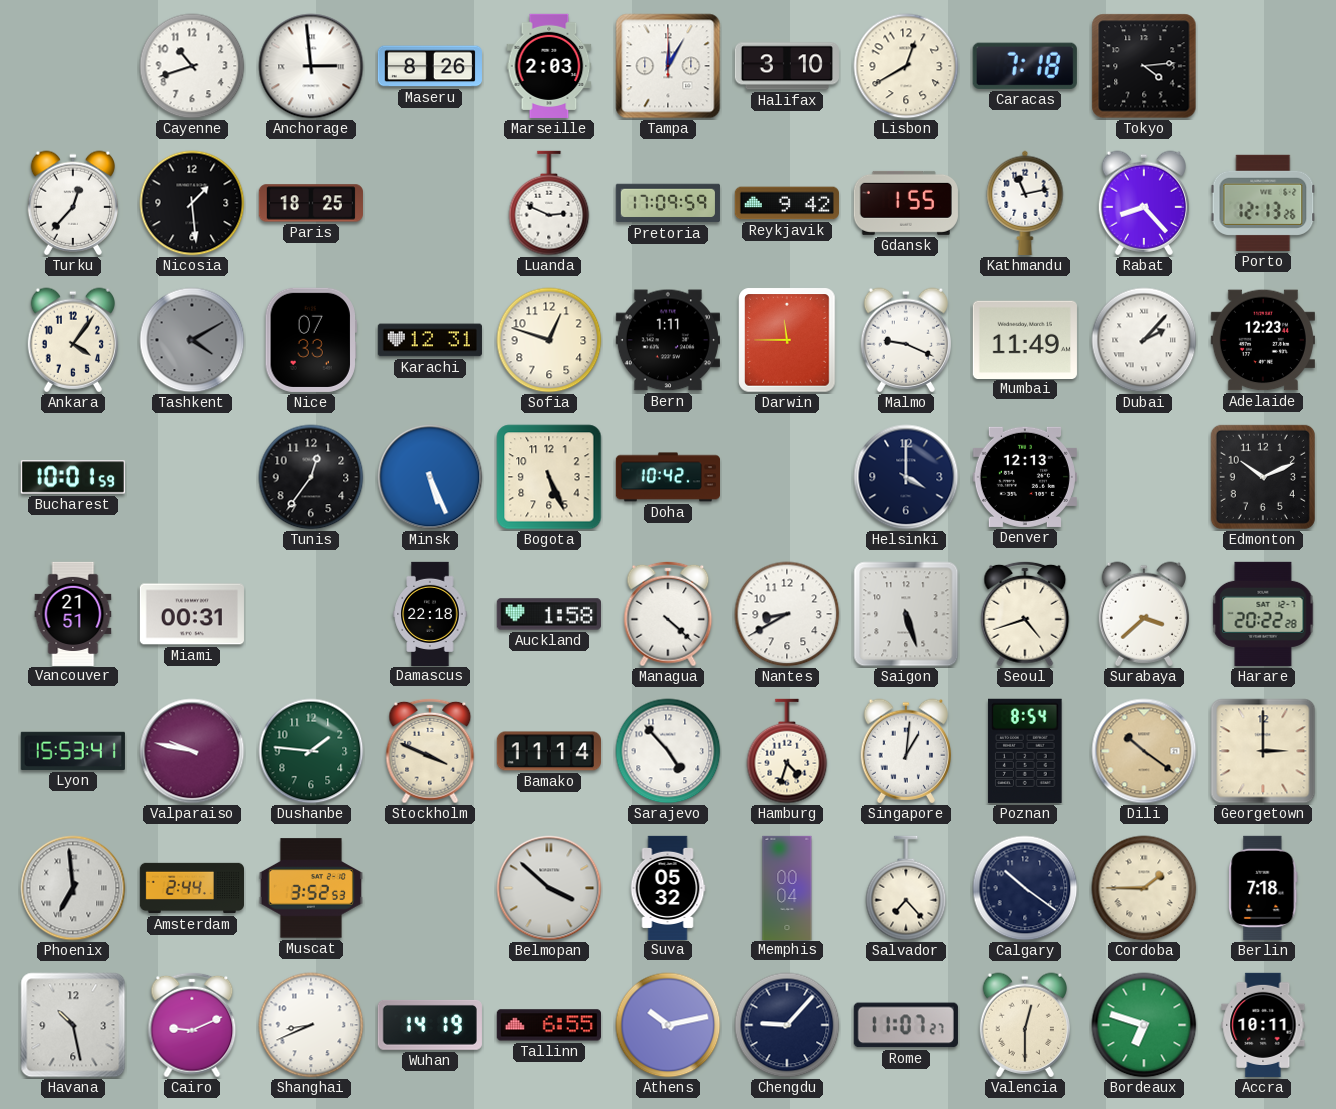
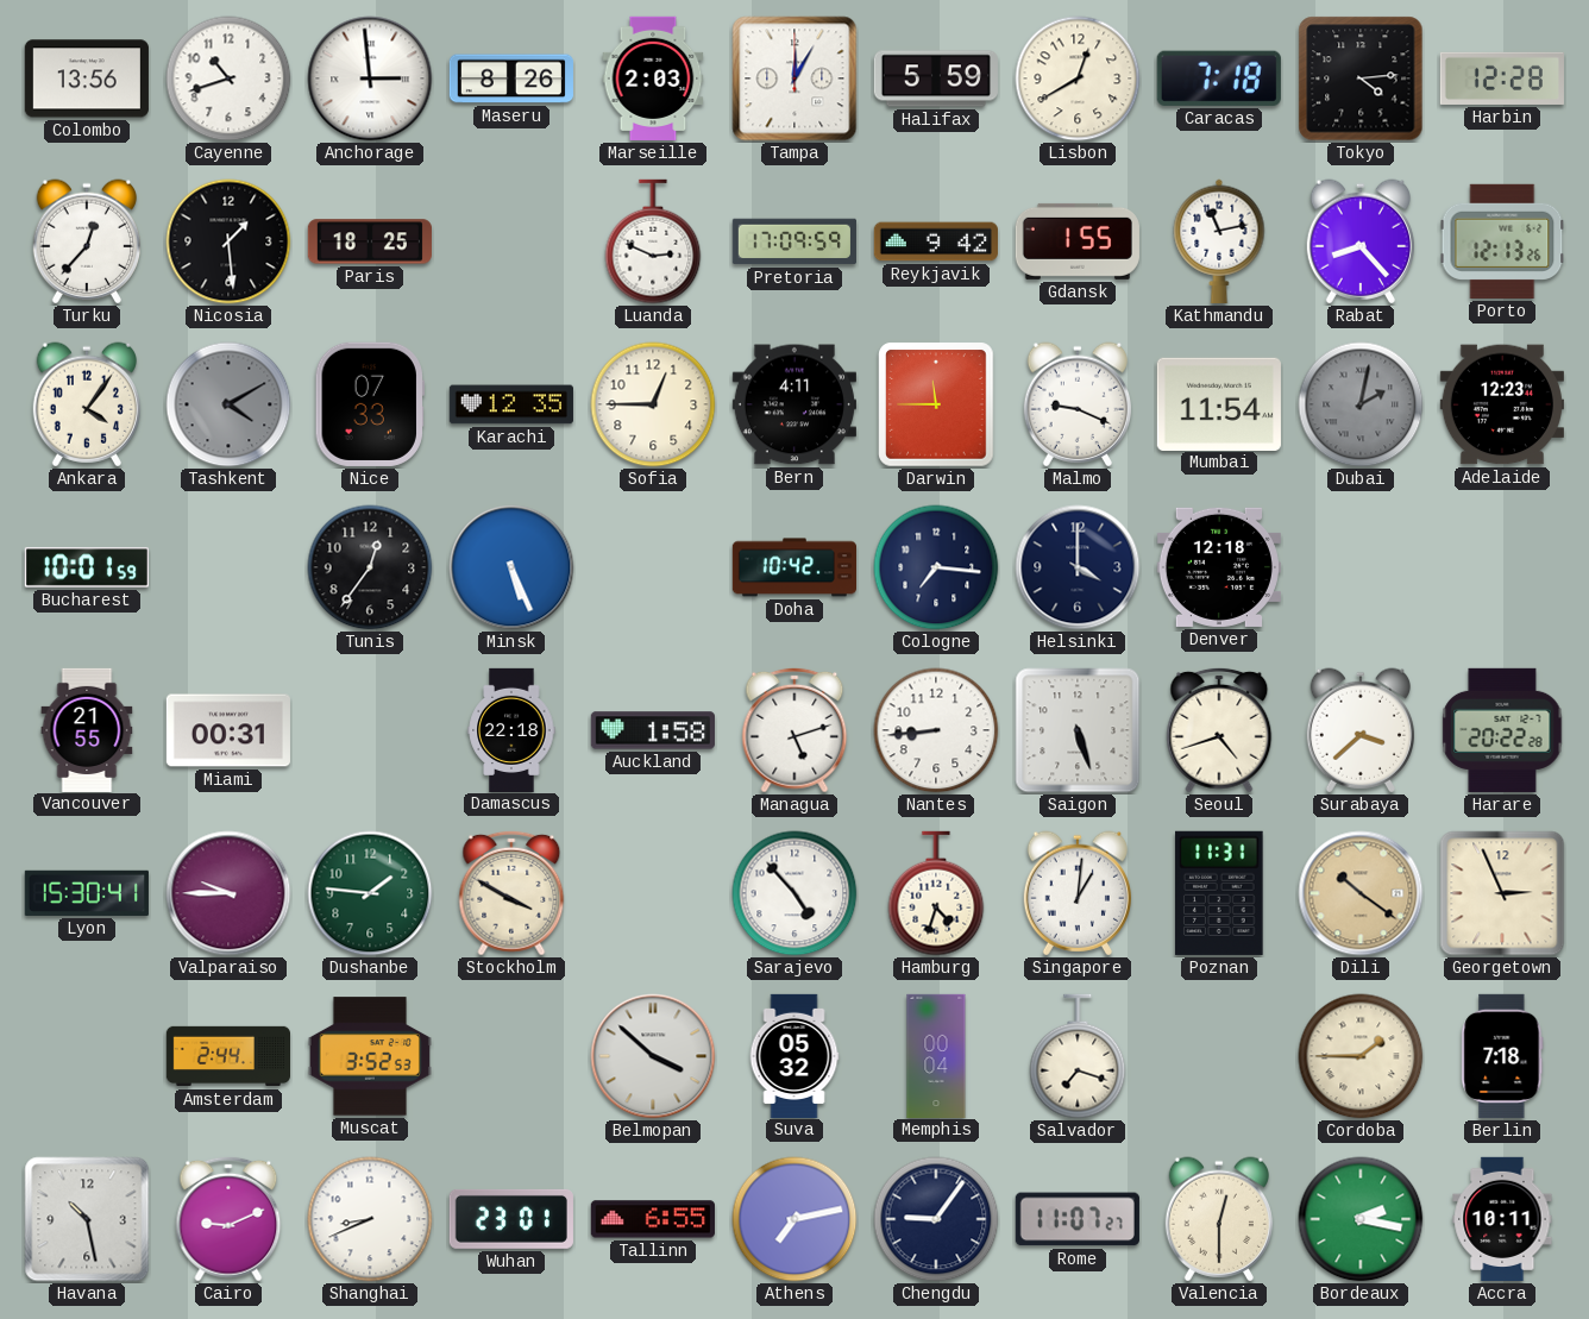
Colombo: none -> 13:56
Halifax: 3:10 -> 5:59
Harbin: none -> 12:28
Karachi: 12:31 -> 12:35
Sofia: 12:48 -> 12:45
Bern: 1:11 -> 4:11
Mumbai: 11:49 -> 11:54
Dubai: 2:07 -> 2:02
Dubai dial: white -> grey
Bogota: 5:26 -> none
Cologne: none -> 7:16
Denver: 12:13 -> 12:18
Edmonton: 10:11 -> none
Vancouver: 21:51 -> 21:55
Managua: 4:22 -> 5:12
Nantes: 8:40 -> 8:44
Lyon: 15:53 -> 15:30
Valparaiso: 9:47 -> 9:45
Stockholm: 3:49 -> 3:50
Bamako: 11:14 -> none
Poznan: 8:54 -> 11:31
Georgetown: 3:00 -> 2:56
Phoenix: 6:59 -> none
Salvador: 7:23 -> 7:18
Calgary: 10:21 -> none
Wuhan: 14:19 -> 23:01
Athens: 10:13 -> 7:13
Chengdu: 9:07 -> 9:06
Bordeaux: 6:48 -> 2:17
